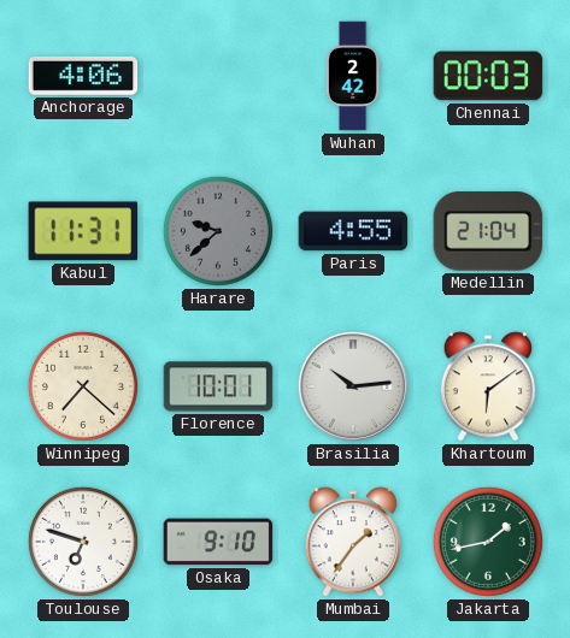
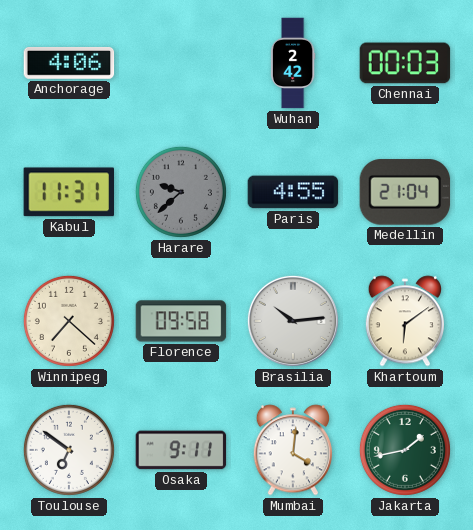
Florence: 10:01 -> 09:58
Toulouse: 6:48 -> 6:51
Osaka: 9:10 -> 9:11
Mumbai: 1:36 -> 4:01
